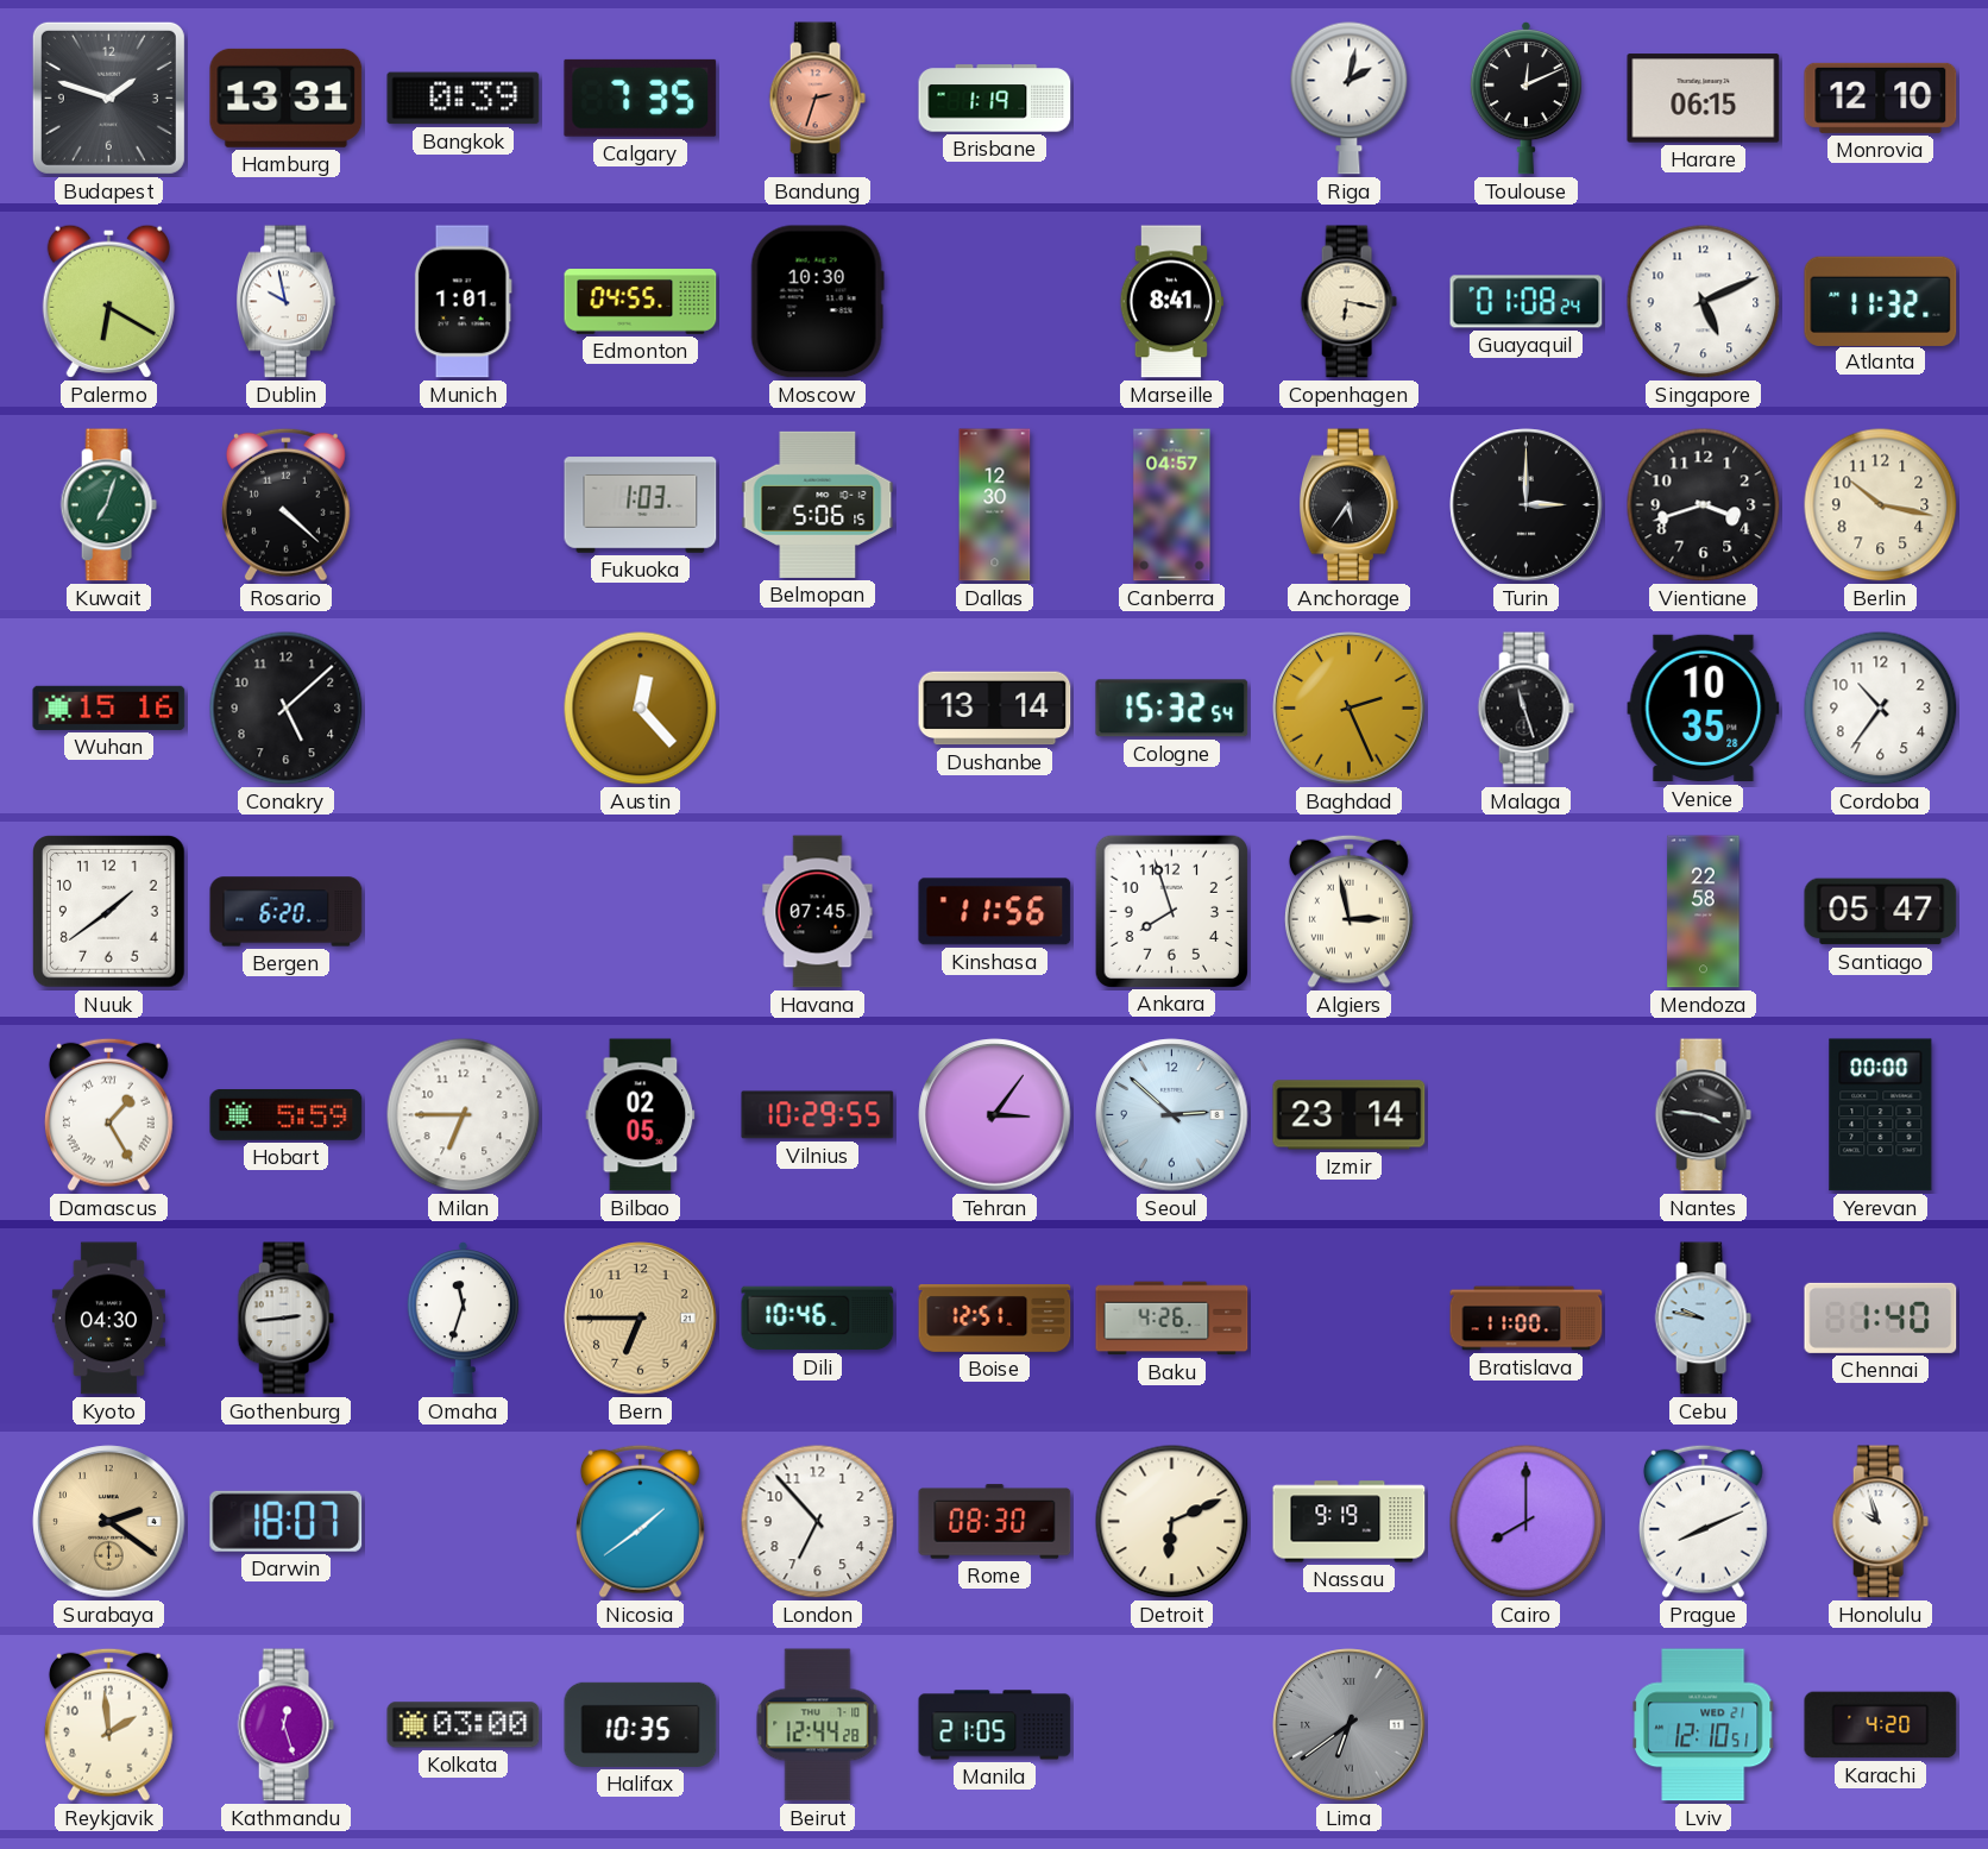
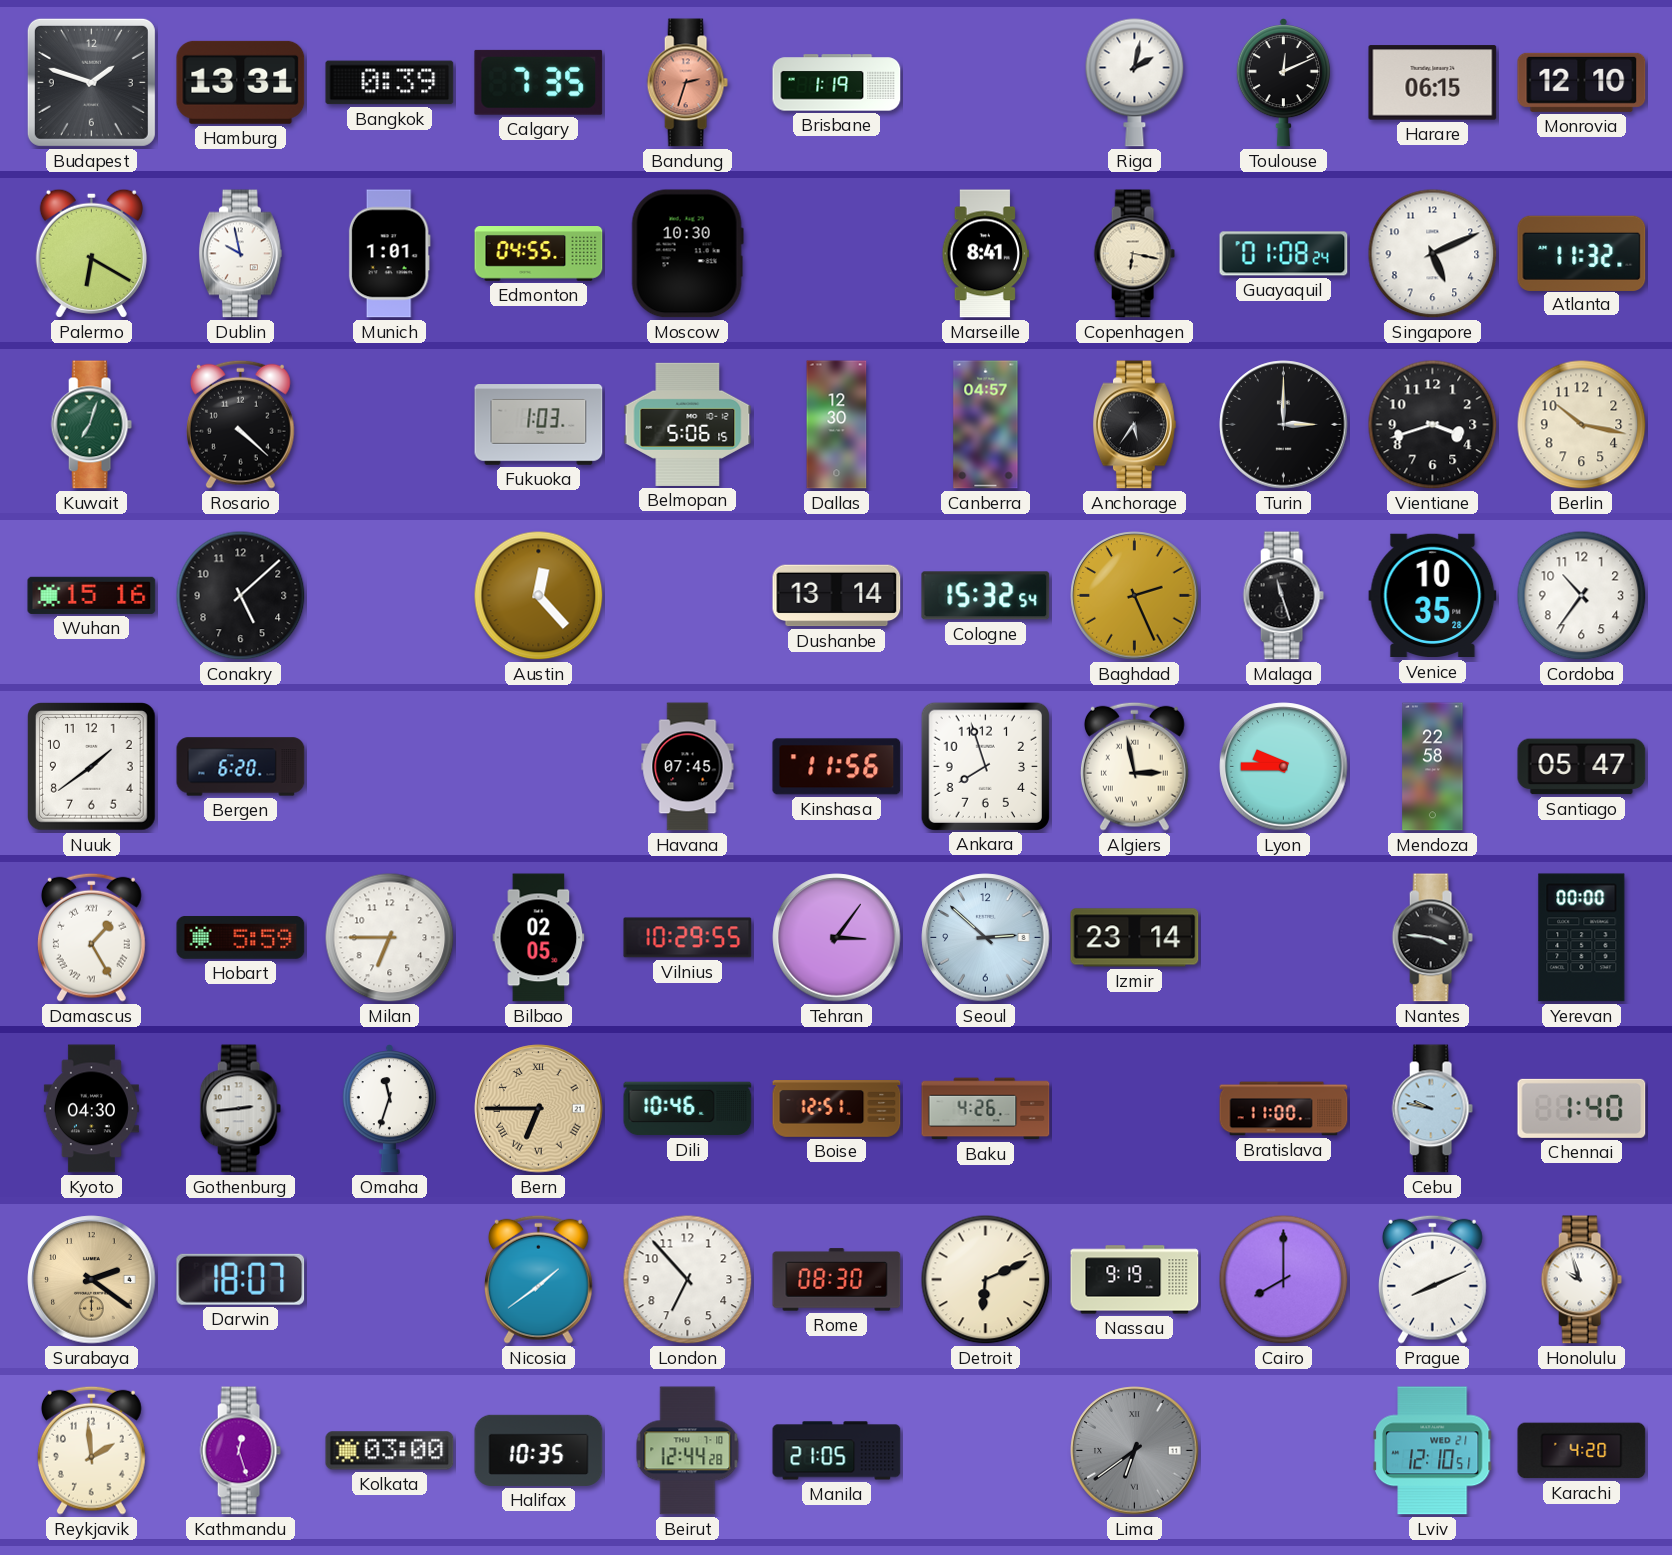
Lyon: none -> 9:45
Bern numerals: Arabic -> Roman
